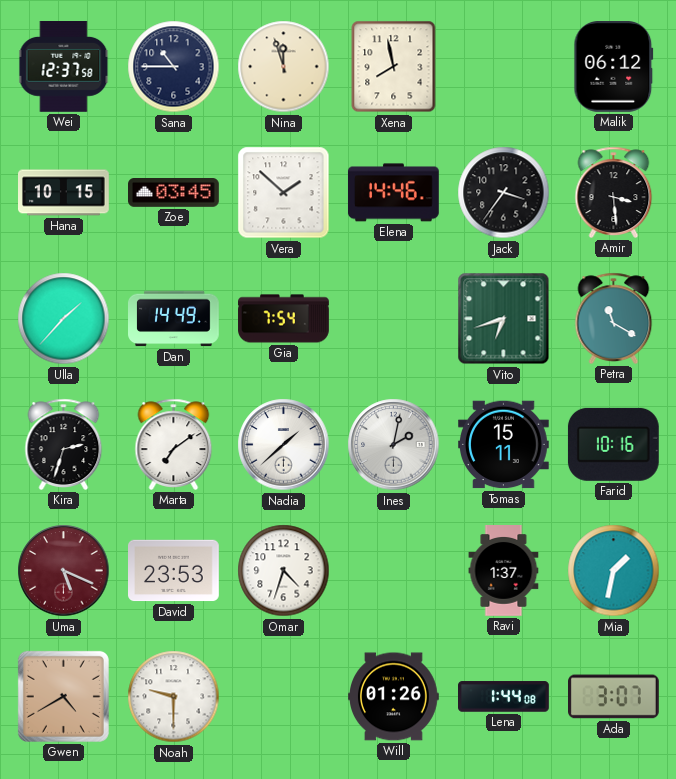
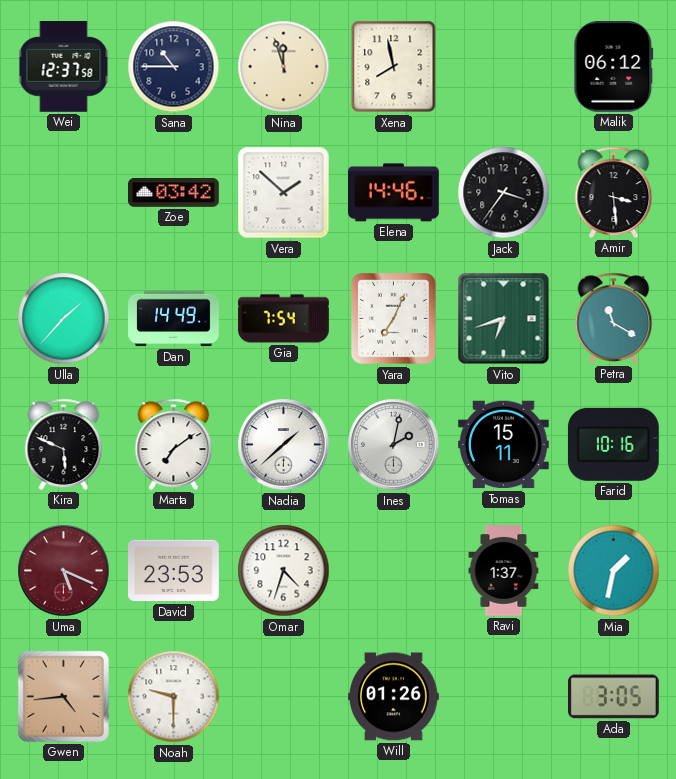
Hana: 10:15 -> none
Zoe: 03:45 -> 03:42
Yara: none -> 7:04
Kira: 2:33 -> 5:49
Gwen: 4:40 -> 4:44
Lena: 1:44 -> none
Ada: 3:07 -> 3:05
